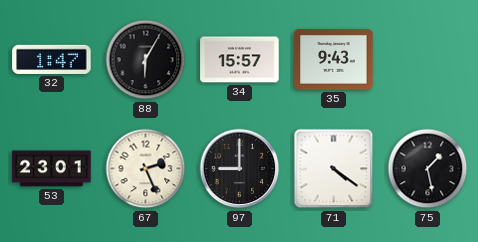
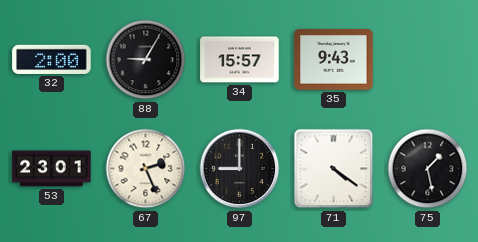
32: 1:47 -> 2:00
88: 6:05 -> 9:05
